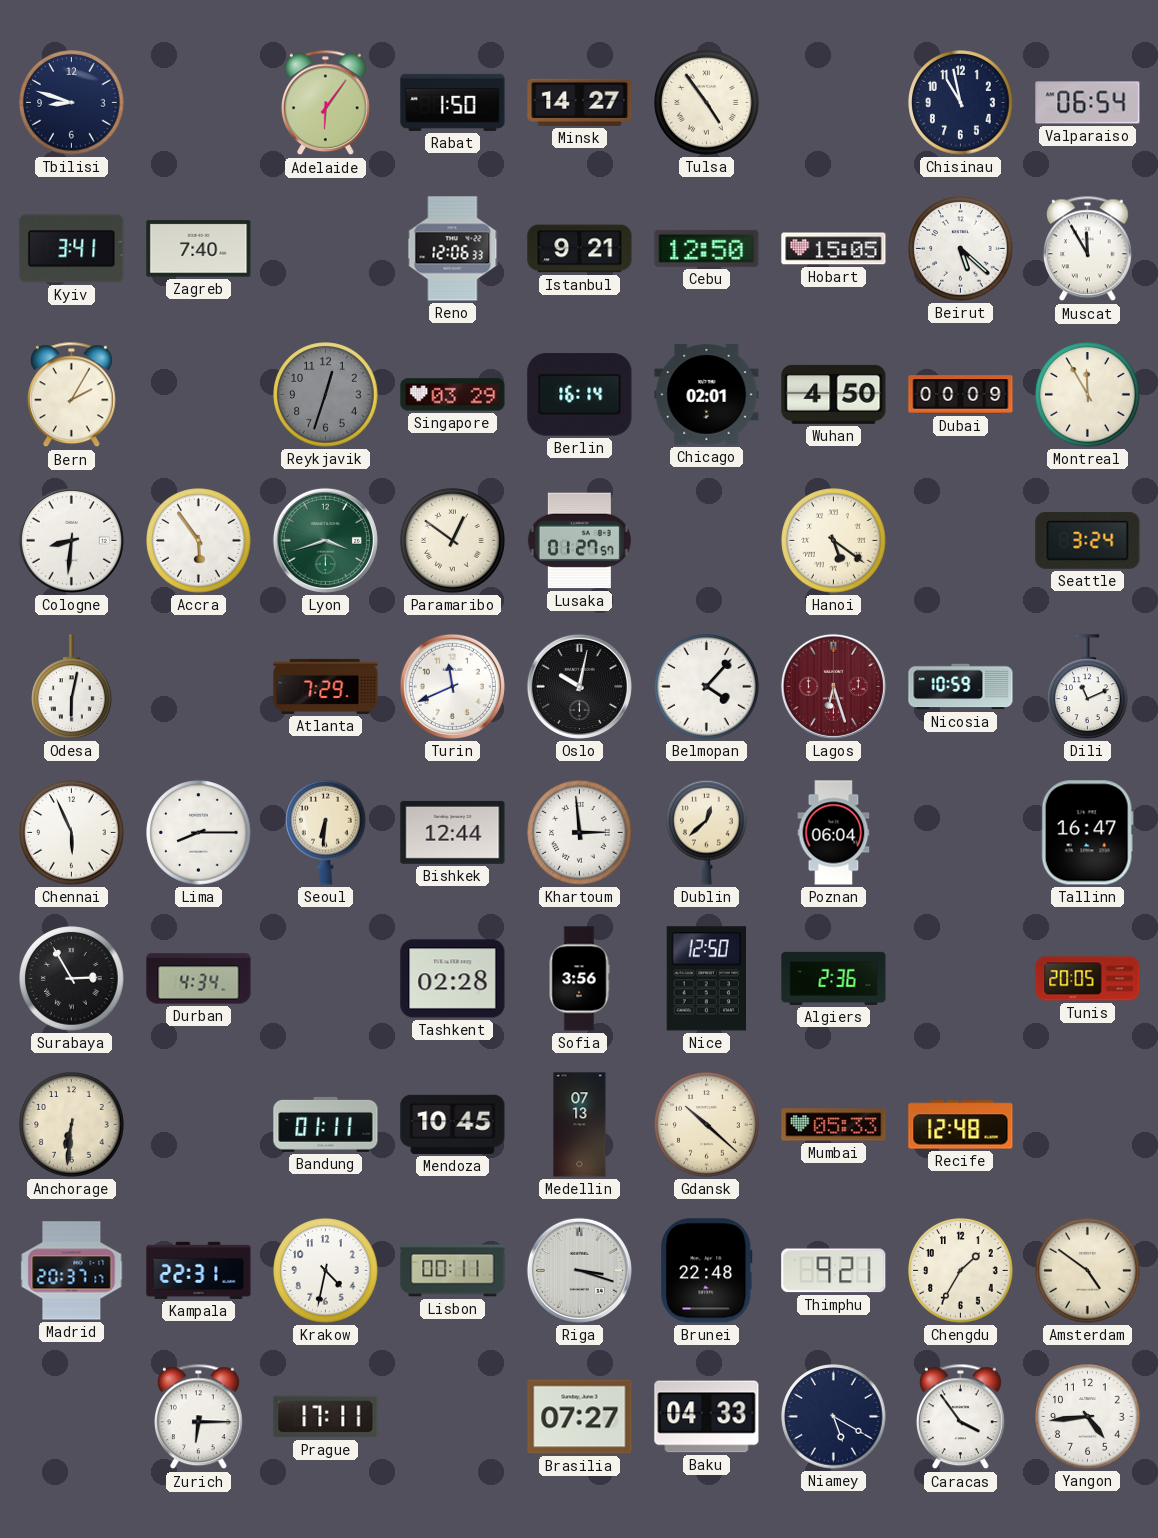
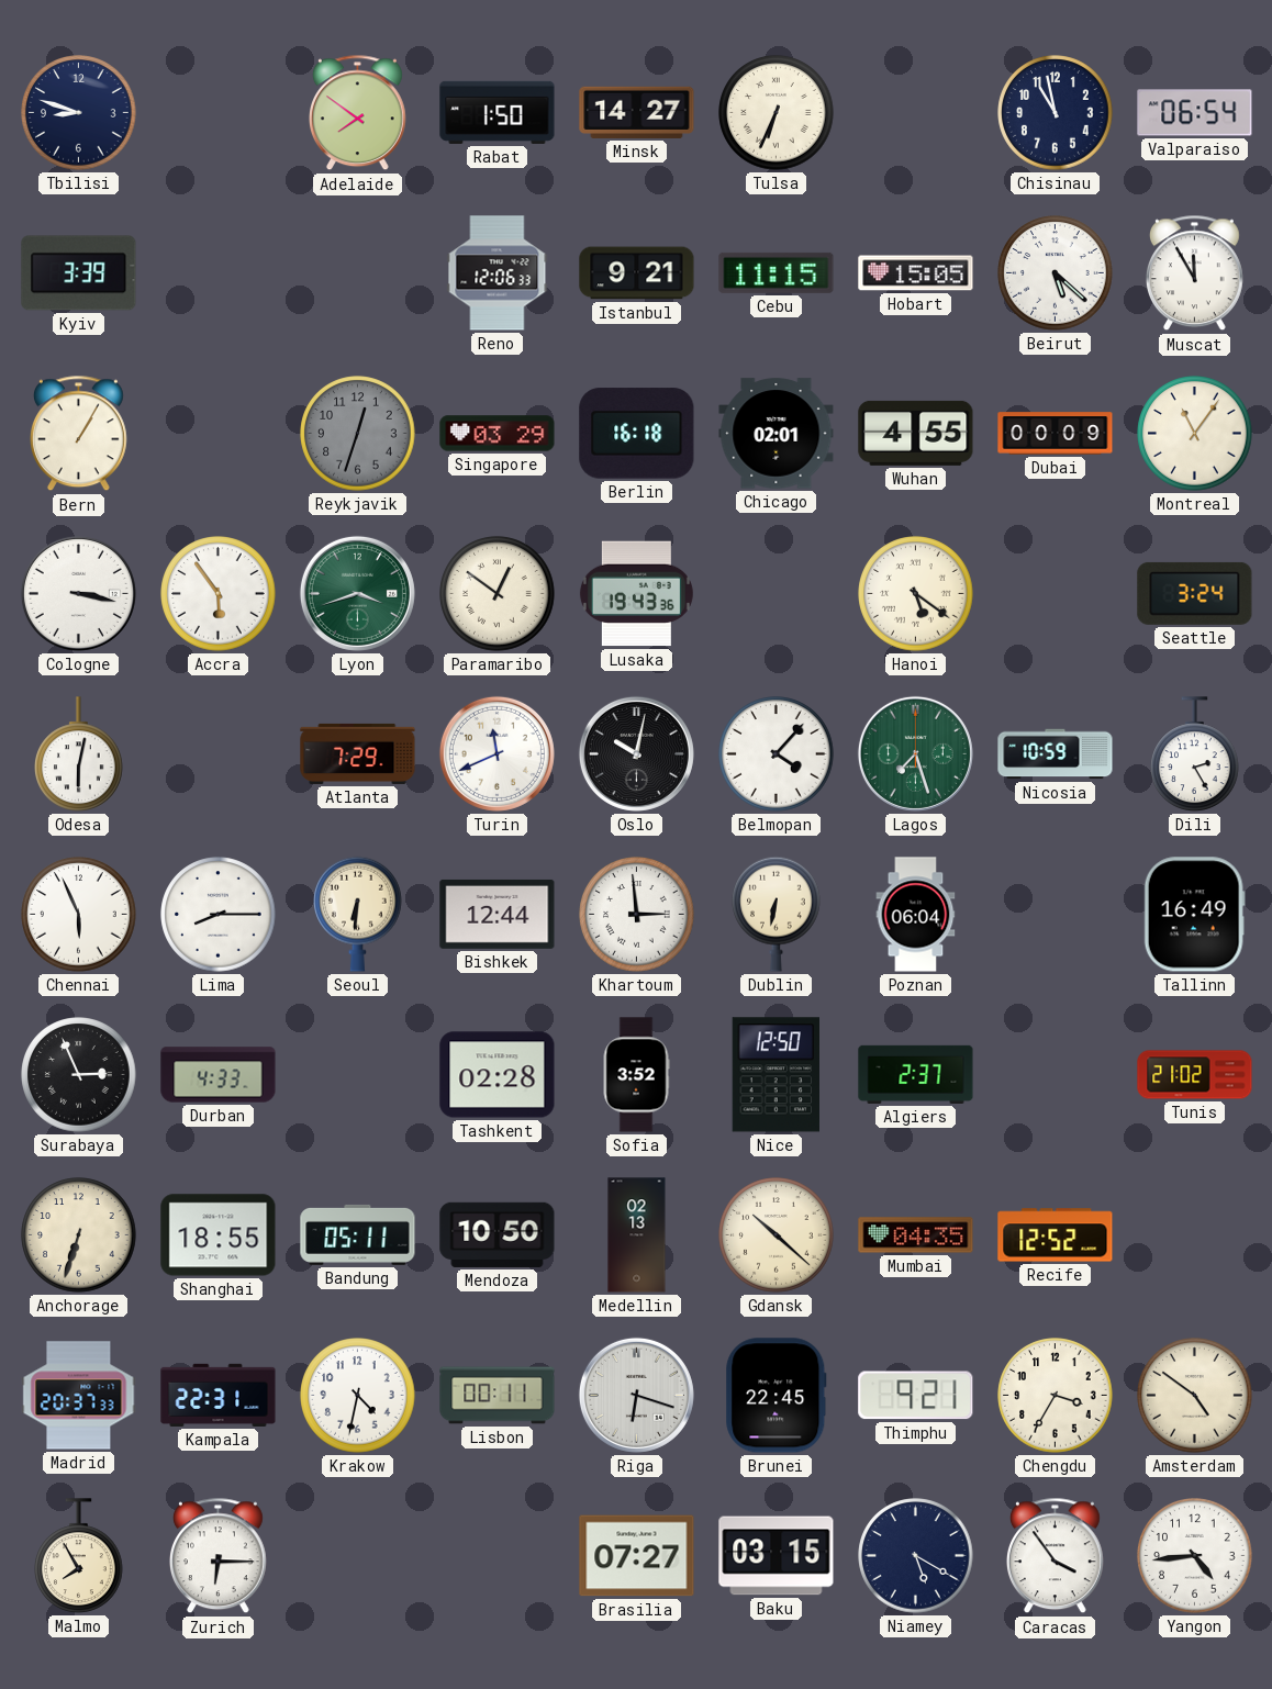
Adelaide: 6:06 -> 7:51
Tulsa: 4:54 -> 6:34
Kyiv: 3:41 -> 3:39
Zagreb: 7:40 -> none
Cebu: 12:50 -> 11:15
Bern: 2:05 -> 1:05
Berlin: 16:14 -> 16:18
Wuhan: 4:50 -> 4:55
Montreal: 11:55 -> 11:06
Cologne: 8:31 -> 3:17
Lusaka: 01:27 -> 19:43
Lagos: 6:27 -> 7:27
Lagos dial: burgundy -> green
Dili: 11:11 -> 2:25
Dublin: 12:38 -> 6:32
Tallinn: 16:47 -> 16:49
Surabaya: 2:55 -> 2:56
Durban: 4:34 -> 4:33
Sofia: 3:56 -> 3:52
Algiers: 2:36 -> 2:37
Tunis: 20:05 -> 21:02
Anchorage: 6:31 -> 6:33
Shanghai: none -> 18:55
Bandung: 01:11 -> 05:11
Mendoza: 10:45 -> 10:50
Medellin: 07:13 -> 02:13
Mumbai: 05:33 -> 04:35
Recife: 12:48 -> 12:52
Madrid: 20:37:17 -> 20:37:33
Riga: 3:18 -> 6:18
Brunei: 22:48 -> 22:45
Chengdu: 1:35 -> 3:35
Malmo: none -> 7:55
Prague: 17:11 -> none
Baku: 04:33 -> 03:15
